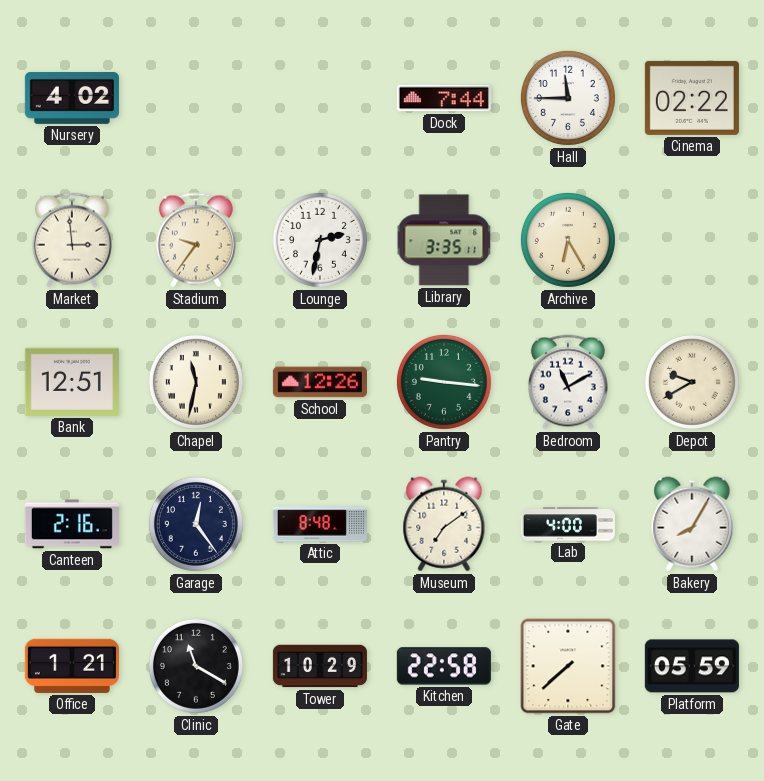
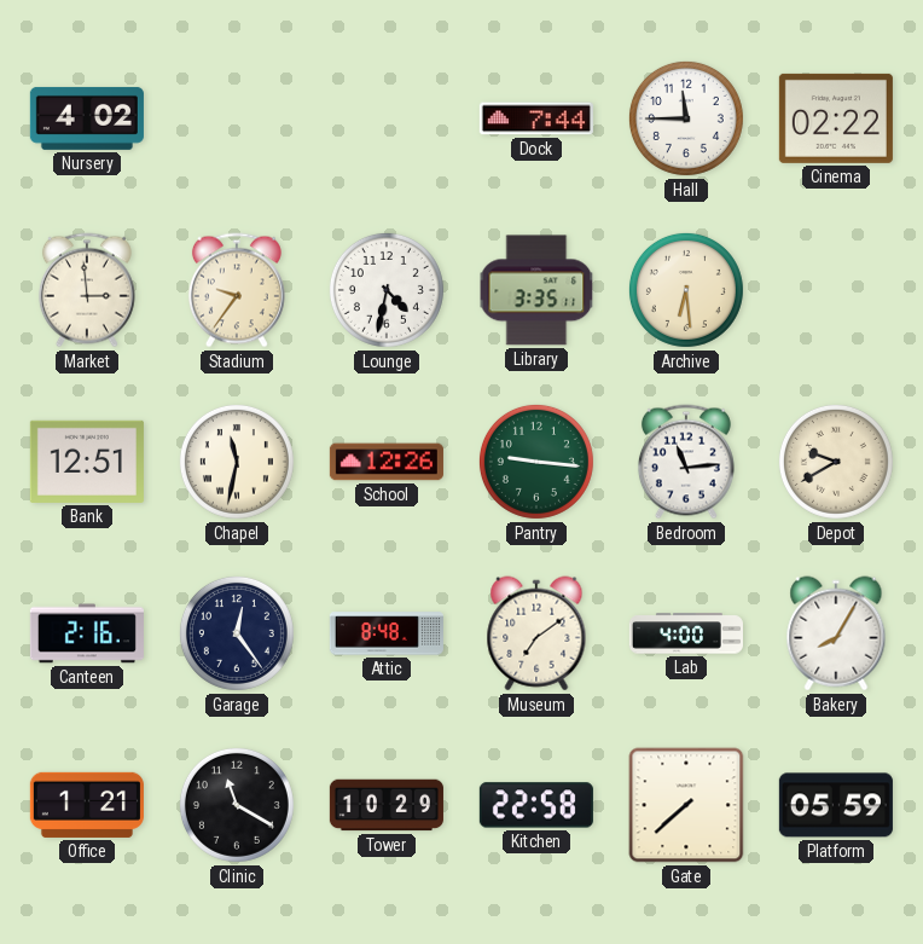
Lounge: 2:32 -> 4:32
Archive: 6:25 -> 6:29
Bedroom: 11:10 -> 11:14
